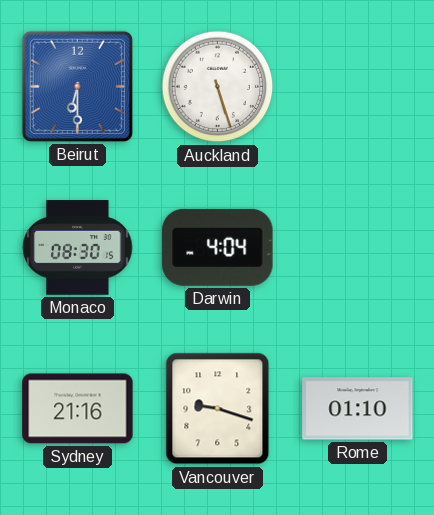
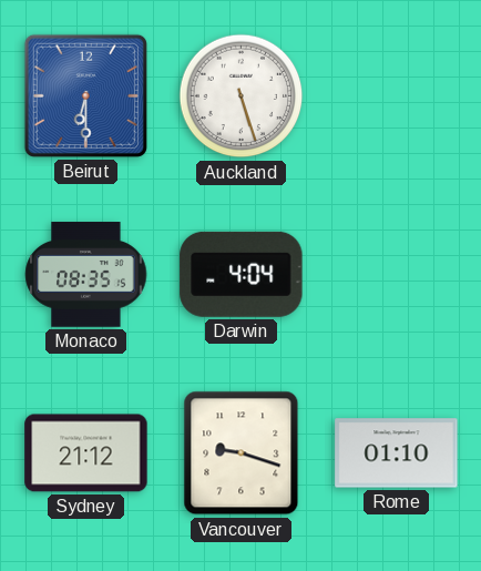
Monaco: 08:30 -> 08:35
Sydney: 21:16 -> 21:12
